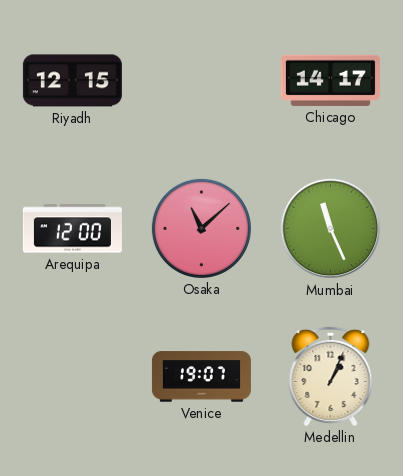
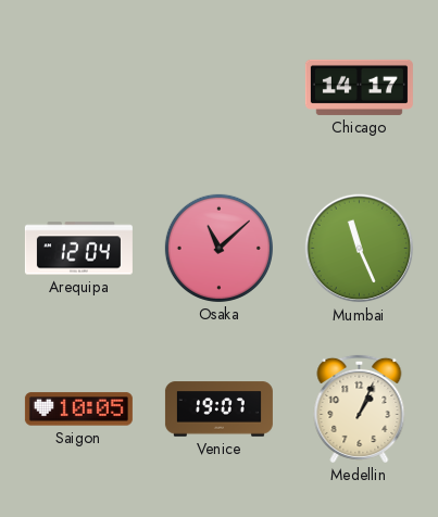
Riyadh: 12:15 -> none
Arequipa: 12:00 -> 12:04
Saigon: none -> 10:05
